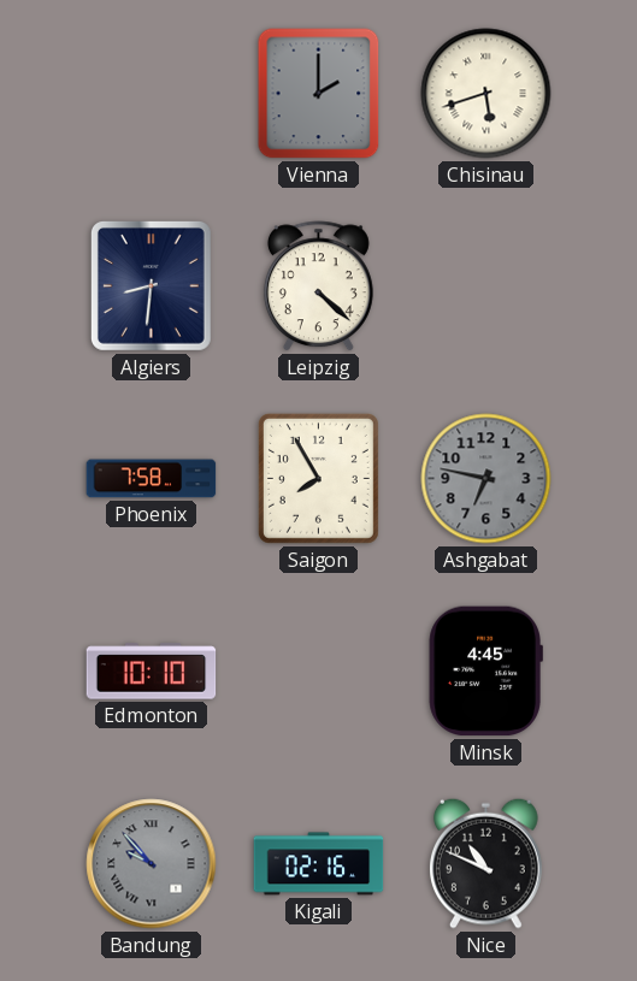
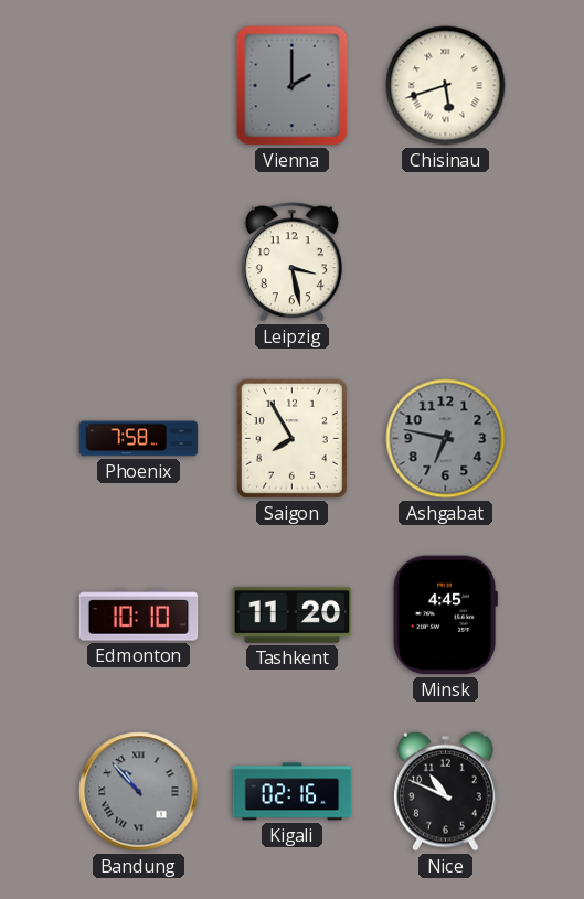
Algiers: 8:31 -> none
Leipzig: 4:22 -> 3:28
Tashkent: none -> 11:20
Bandung: 9:53 -> 10:53
